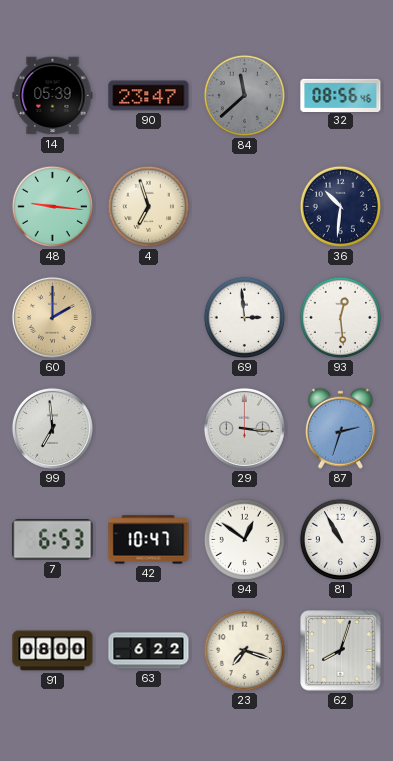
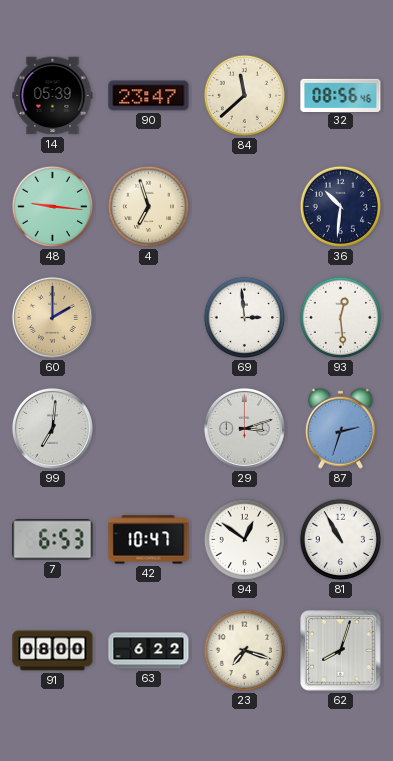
84 dial: grey -> cream
99: 6:59 -> 7:01
29: 3:16 -> 3:12
